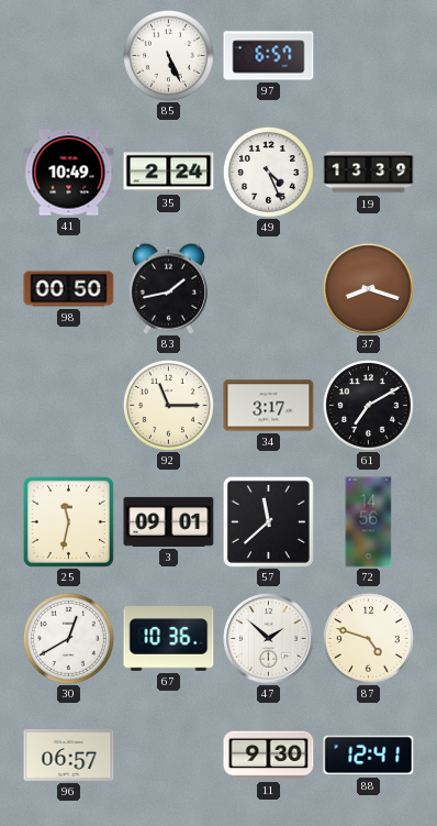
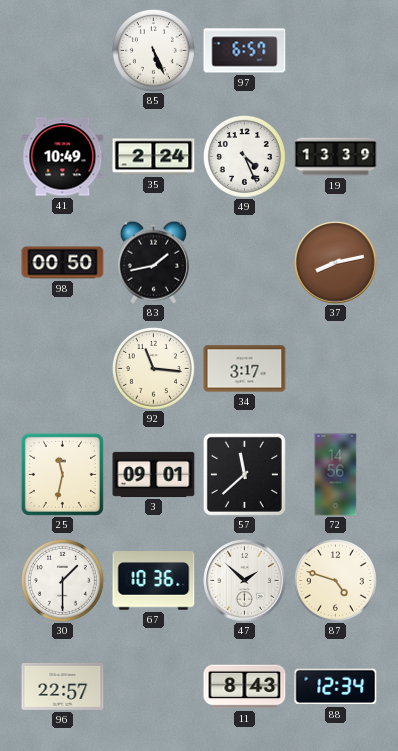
37: 8:18 -> 8:13
92: 11:15 -> 11:16
61: 7:10 -> none
30: 12:40 -> 1:30
96: 06:57 -> 22:57
11: 9:30 -> 8:43
88: 12:41 -> 12:34
